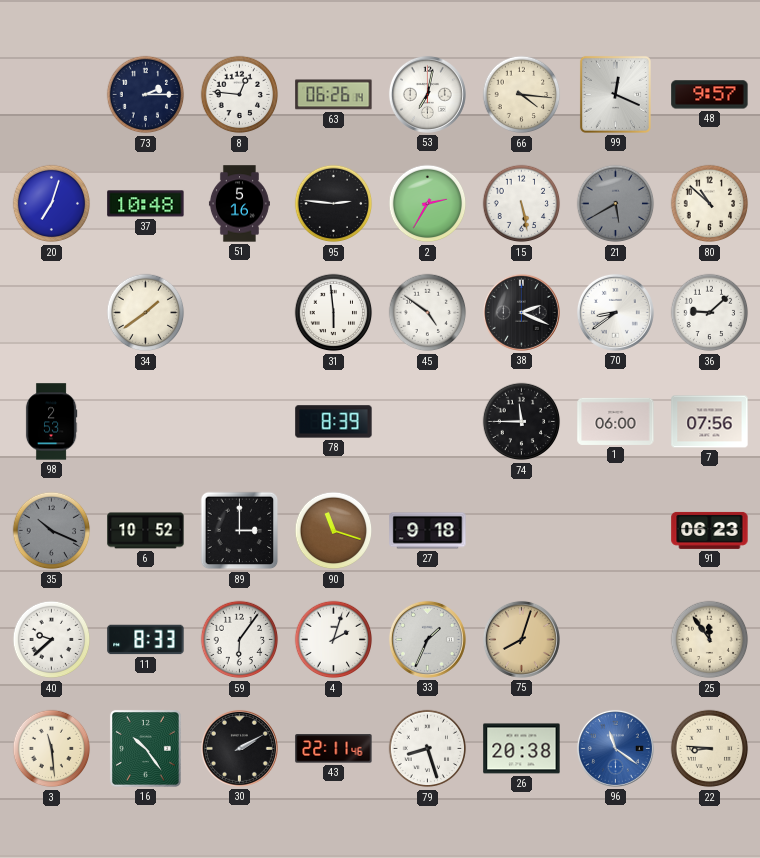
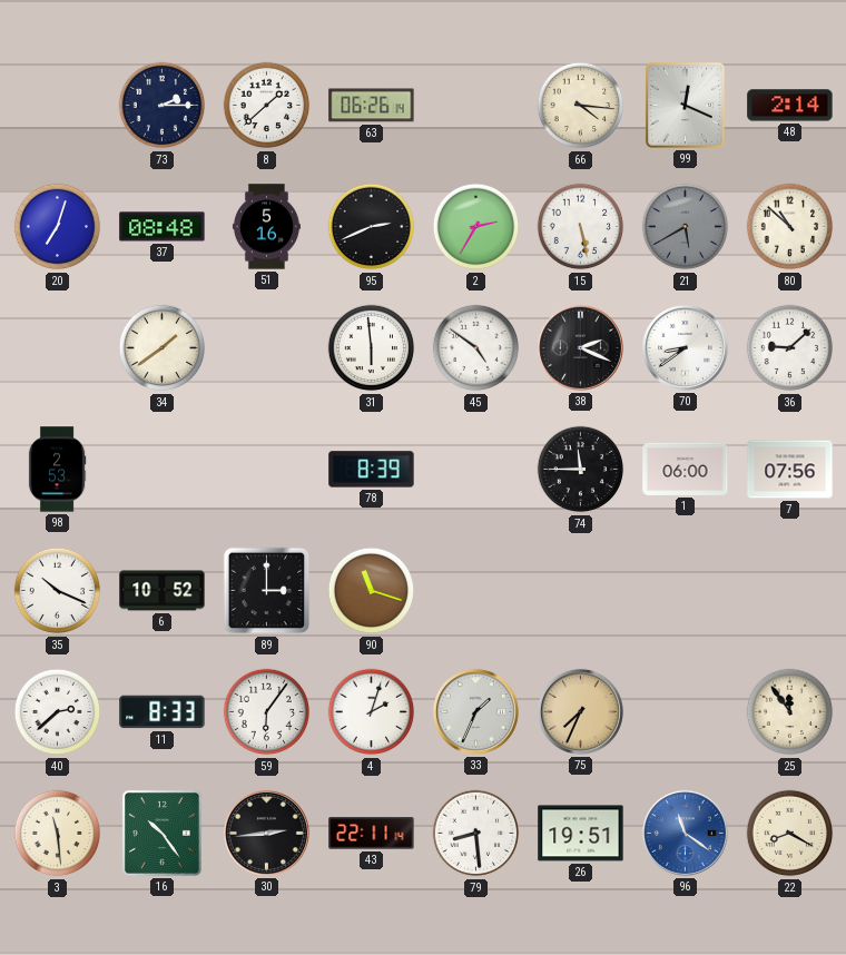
8: 12:46 -> 1:38
53: 7:02 -> none
48: 9:57 -> 2:14
37: 10:48 -> 08:48
95: 2:46 -> 2:41
35 dial: grey -> white
27: 9:18 -> none
91: 06:23 -> none
40: 9:38 -> 2:38
75: 8:03 -> 7:34
30: 2:10 -> 2:44
43: 22:11:46 -> 22:11:14
79: 8:27 -> 8:29
26: 20:38 -> 19:51
22: 8:46 -> 8:20
